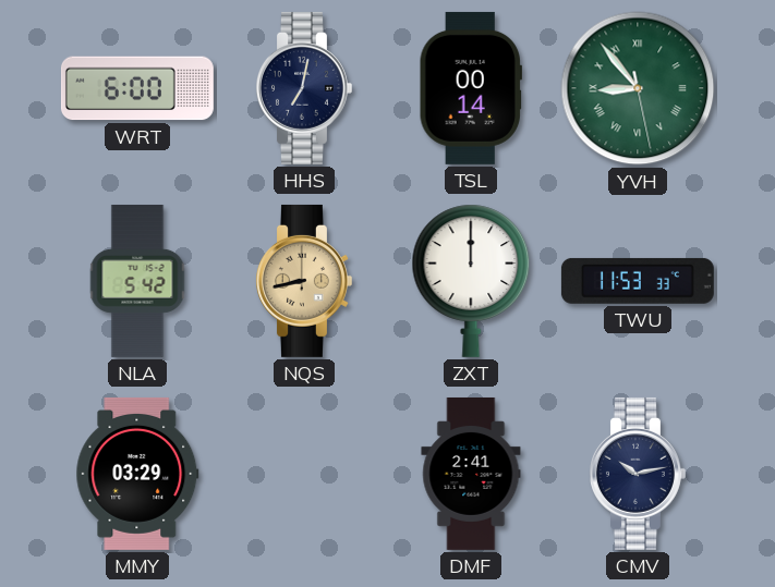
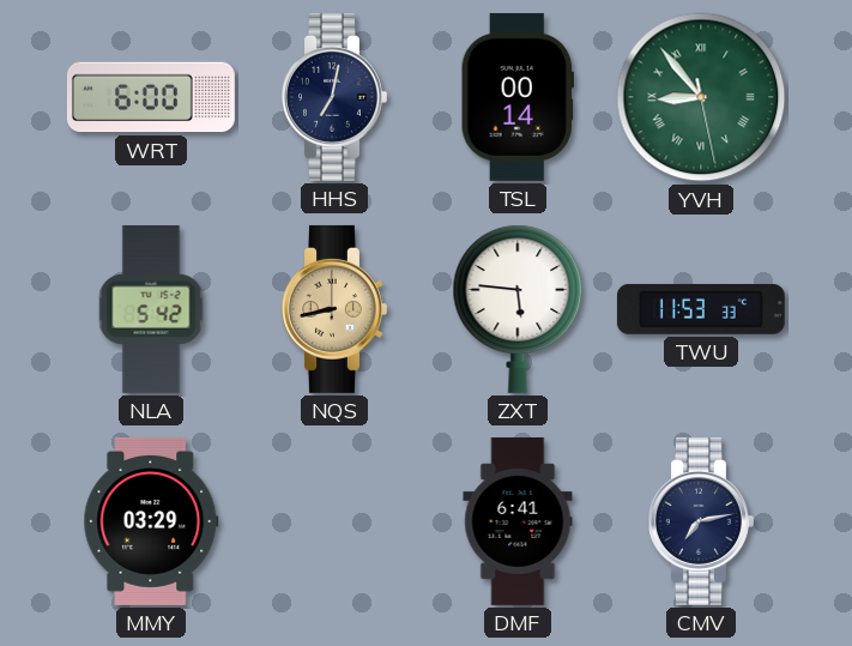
ZXT: 12:00 -> 5:46
DMF: 2:41 -> 6:41
CMV: 10:13 -> 7:13
